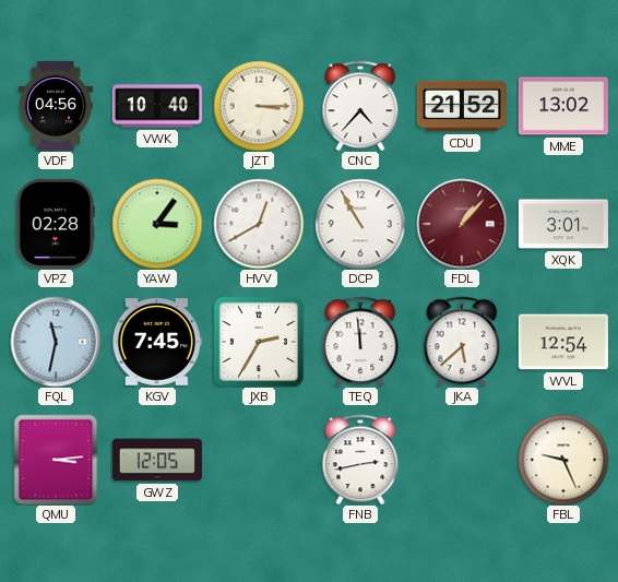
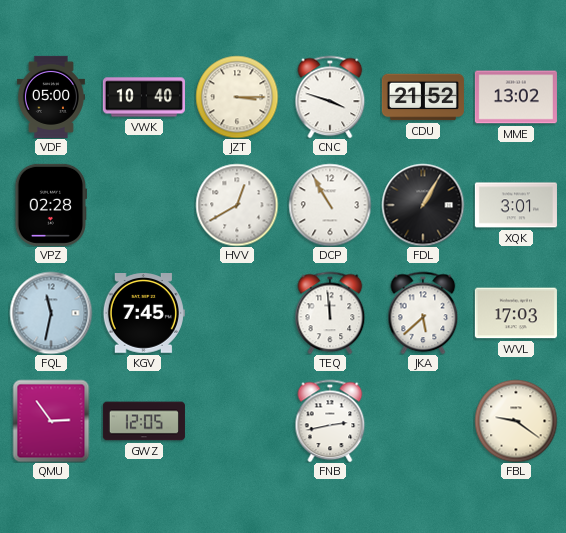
VDF: 04:56 -> 05:00
CNC: 4:37 -> 3:48
YAW: 3:06 -> none
FDL: 1:07 -> 1:05
FDL dial: burgundy -> black
JXB: 2:35 -> none
WVL: 12:54 -> 17:03
QMU: 3:14 -> 2:54
FBL: 9:26 -> 9:21
